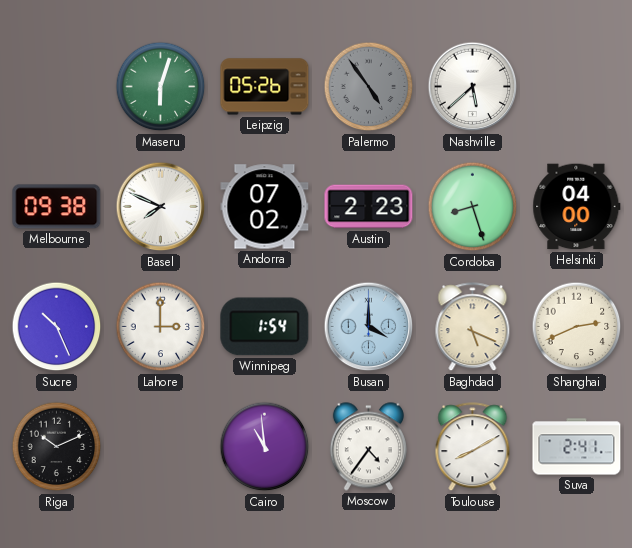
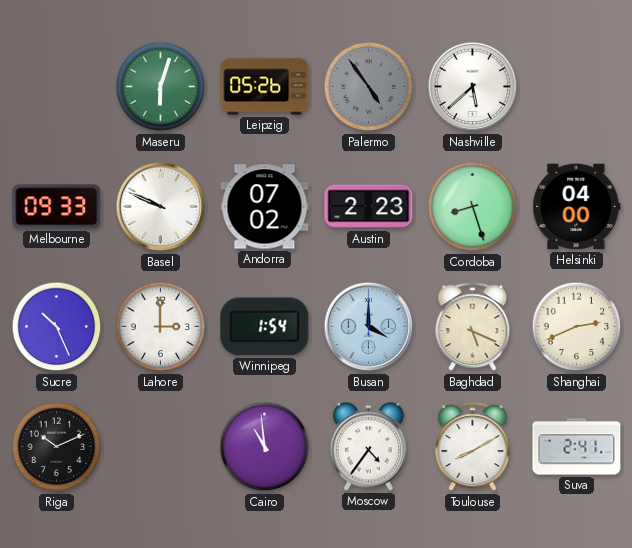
Melbourne: 09:38 -> 09:33
Basel: 7:49 -> 9:49
